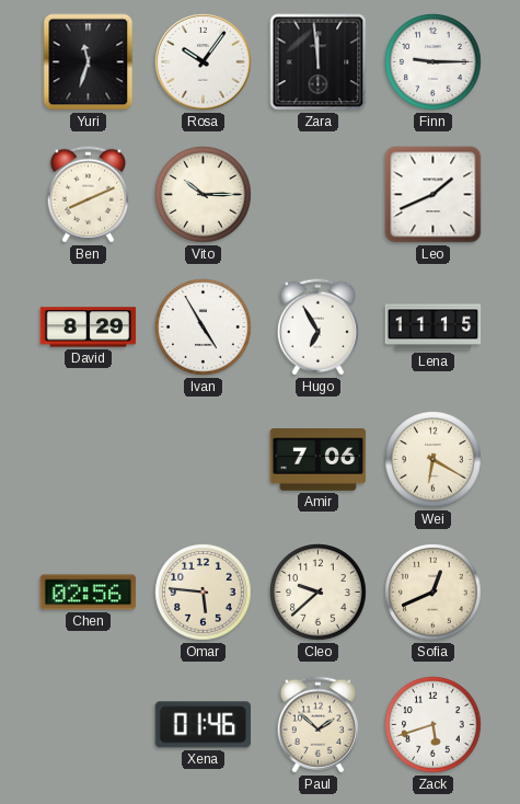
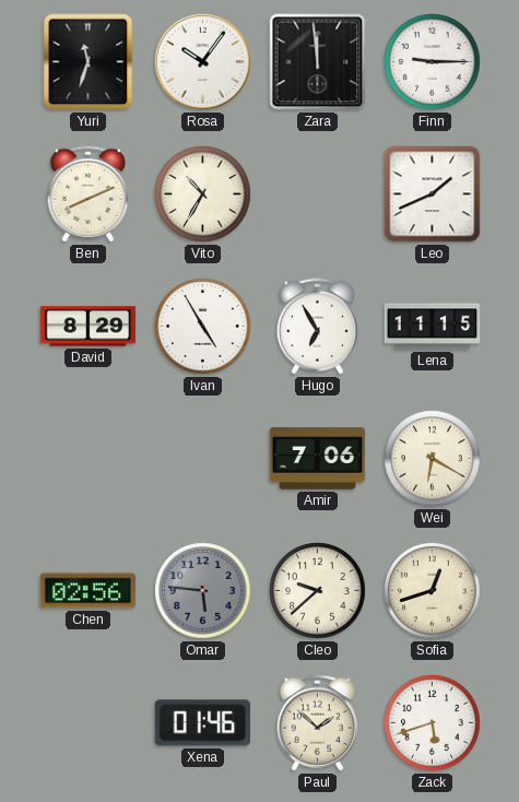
Vito: 10:15 -> 10:35
Omar dial: cream -> grey
Sofia: 12:41 -> 12:42
